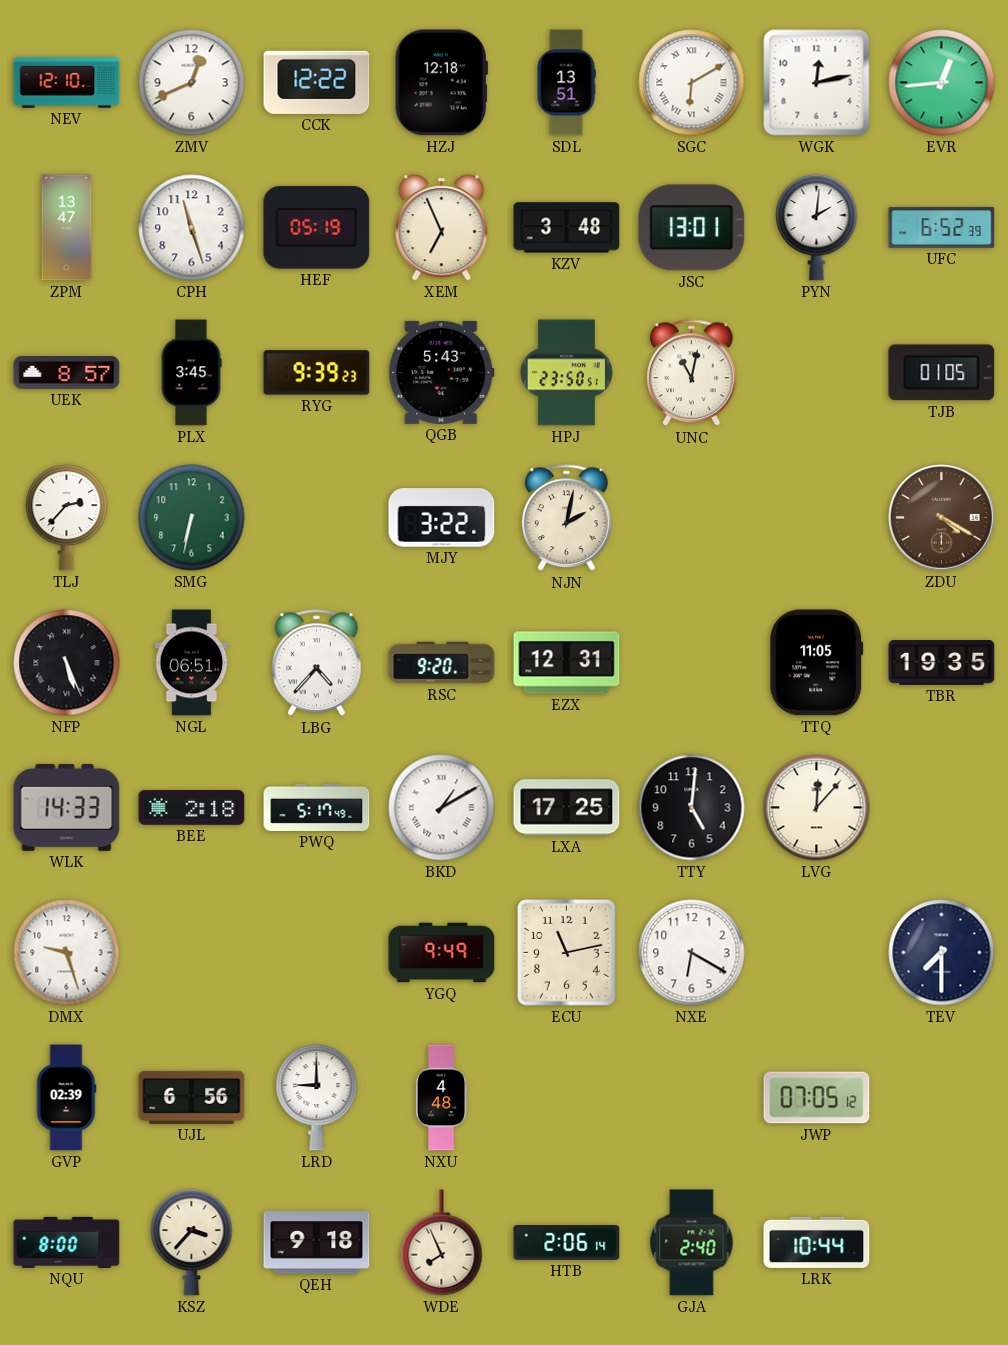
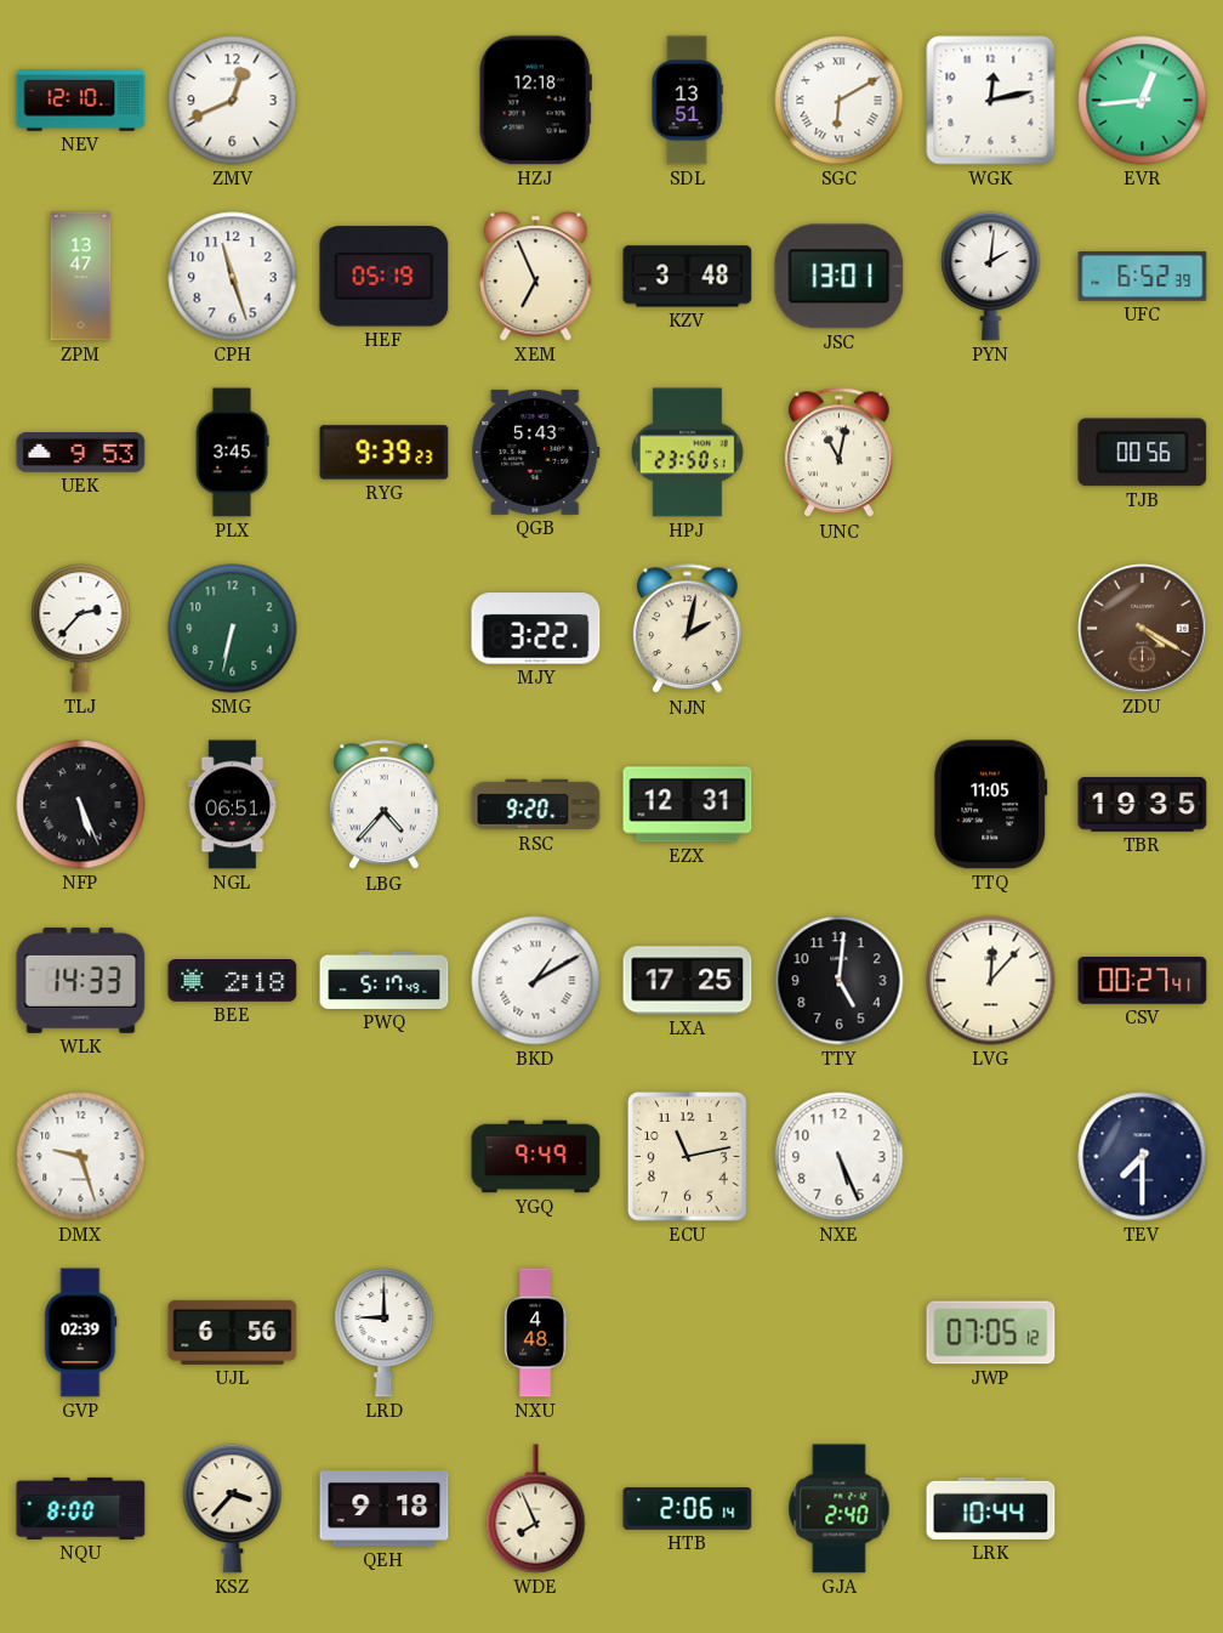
CCK: 12:22 -> none
UEK: 8:57 -> 9:53
TJB: 01:05 -> 00:56
CSV: none -> 00:27
NXE: 6:20 -> 5:26
